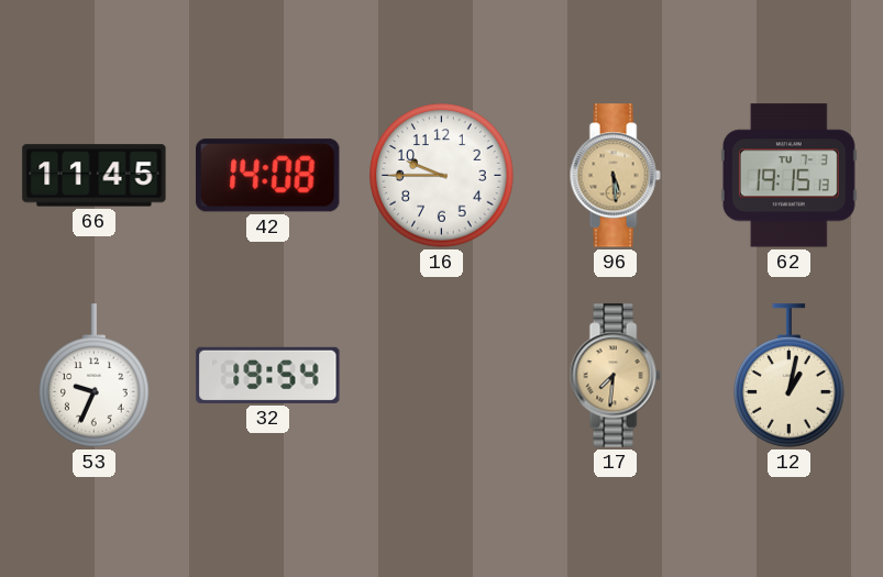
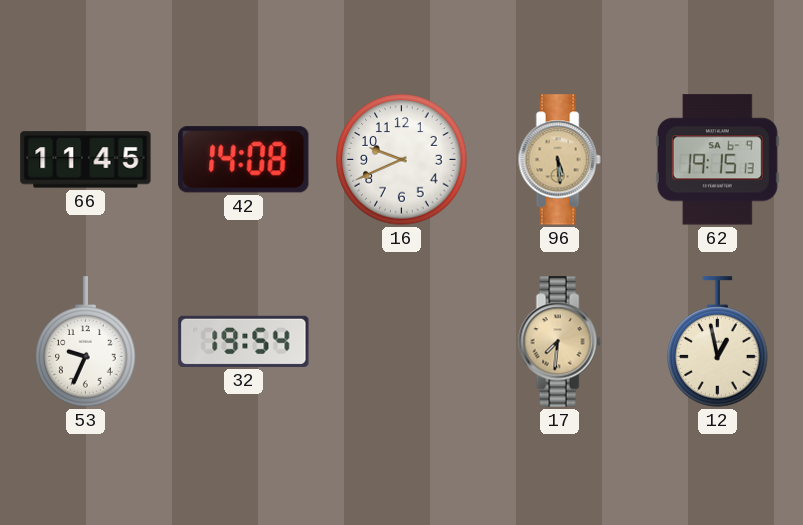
16: 9:45 -> 9:41
62 date: TU 7-3 -> SA 6-9
12: 1:02 -> 12:58
